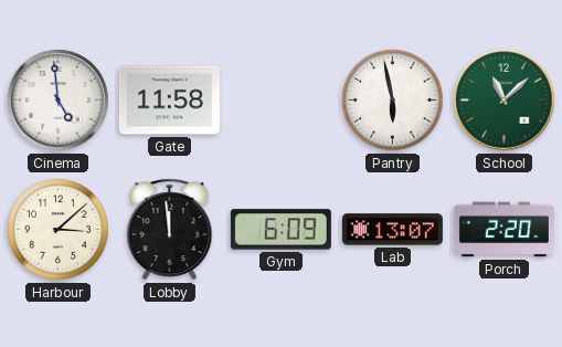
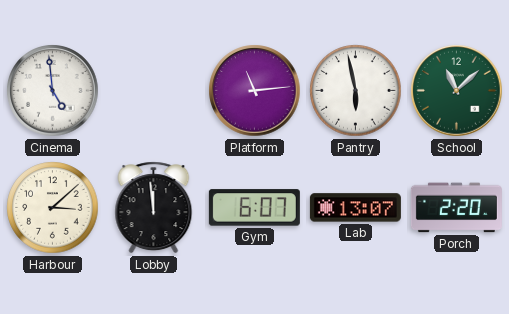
Gate: 11:58 -> none
Platform: none -> 11:14
Gym: 6:09 -> 6:07
